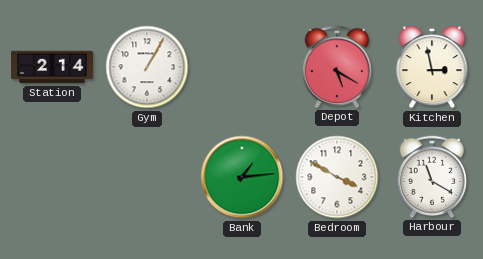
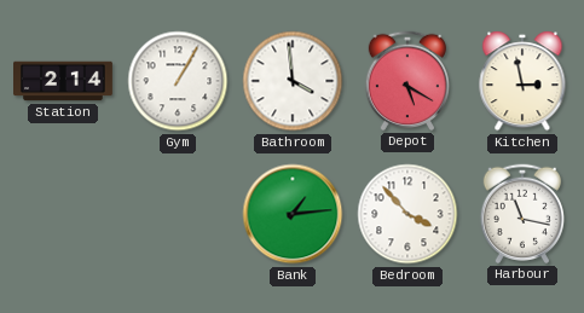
Bathroom: none -> 3:59
Bedroom: 3:50 -> 3:53
Harbour: 11:20 -> 11:17
